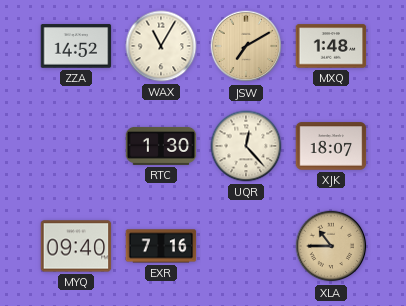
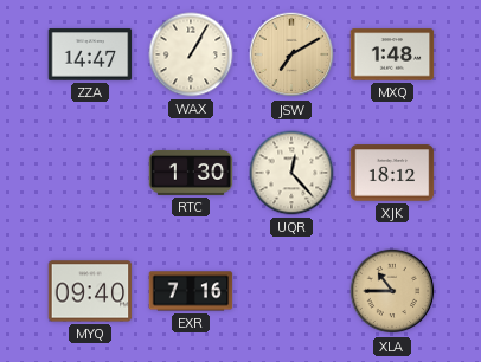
ZZA: 14:52 -> 14:47
WAX: 11:05 -> 1:05
XJK: 18:07 -> 18:12
